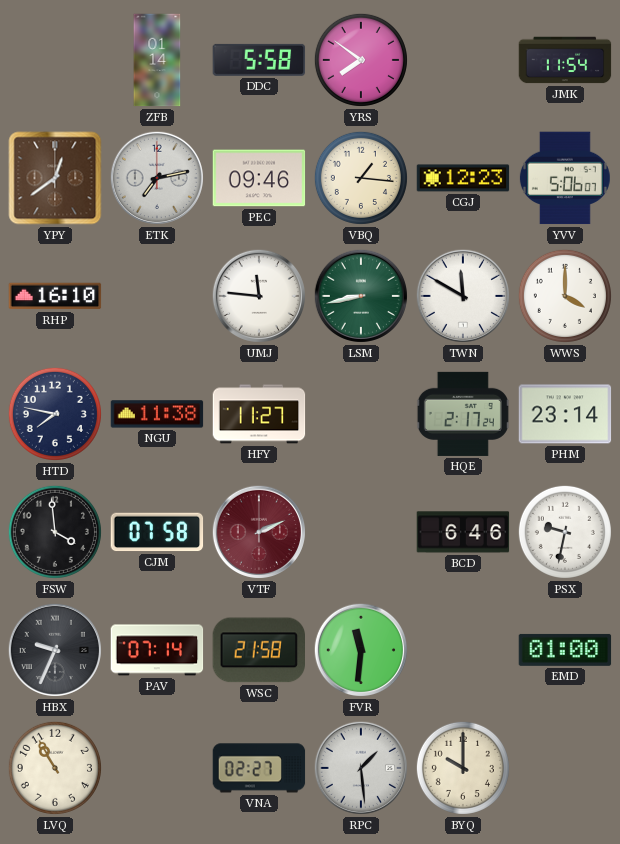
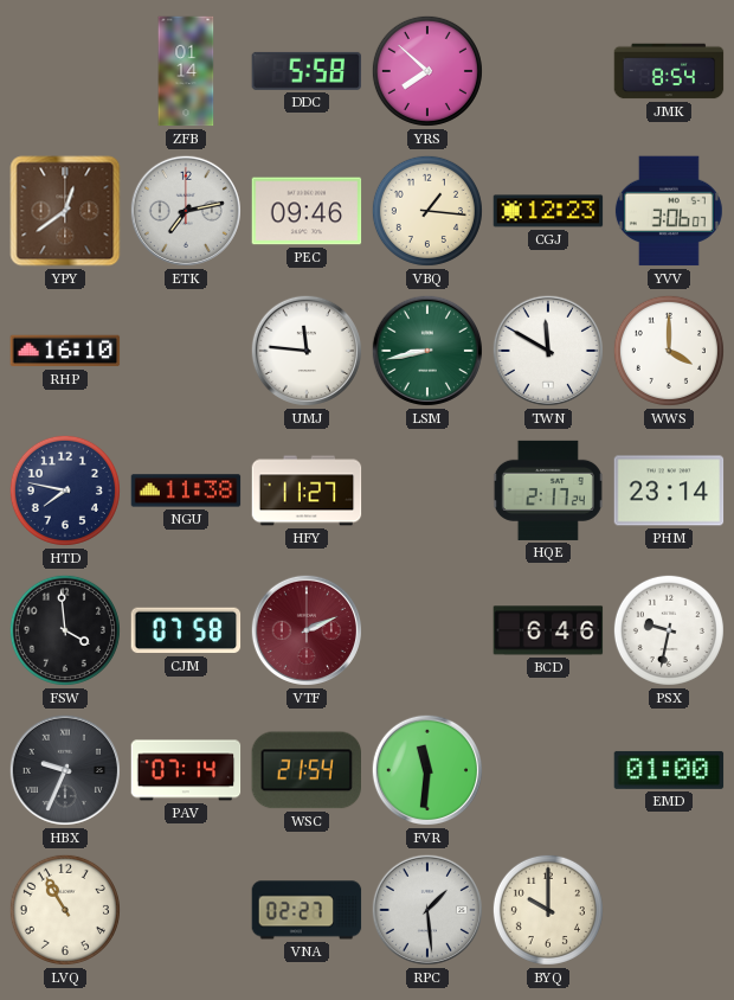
YRS: 7:51 -> 7:52
JMK: 11:54 -> 8:54
YVV: 5:06 -> 3:06
WSC: 21:58 -> 21:54
